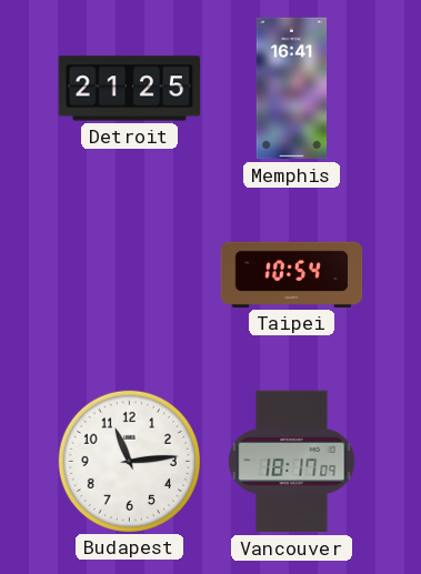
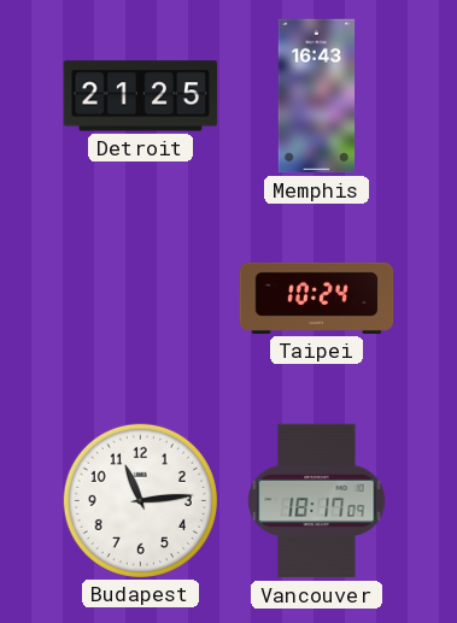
Memphis: 16:41 -> 16:43
Taipei: 10:54 -> 10:24
